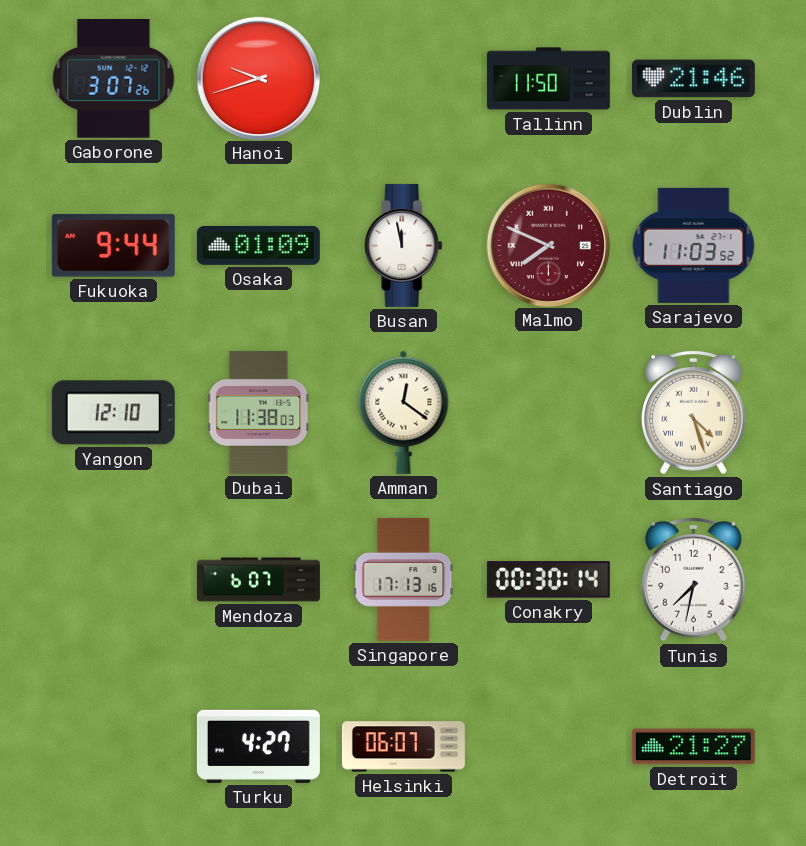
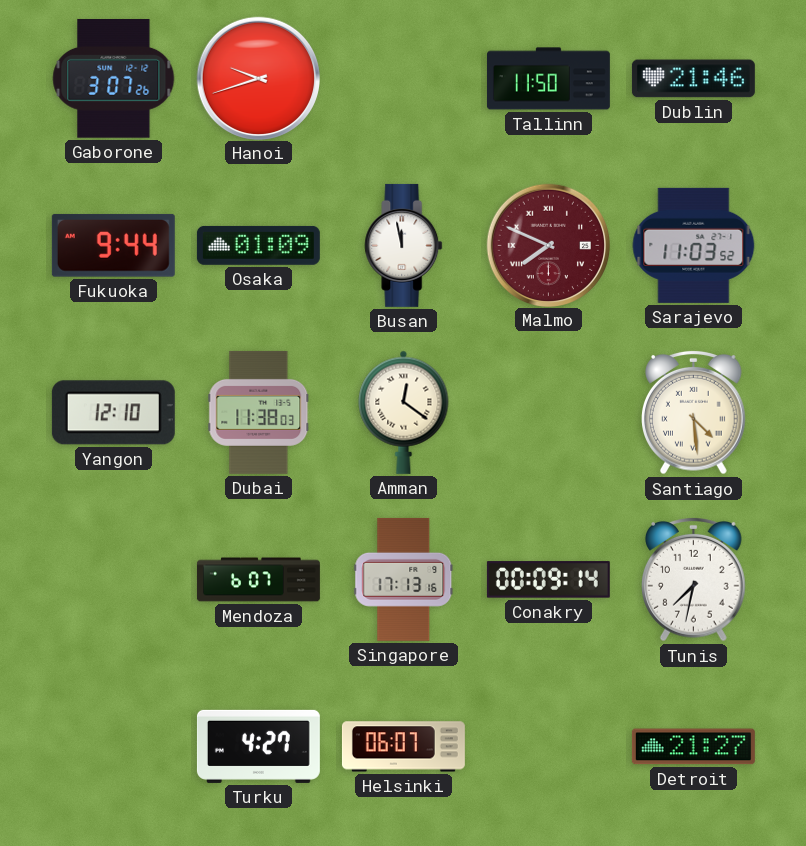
Santiago: 4:27 -> 4:29
Conakry: 00:30 -> 00:09
